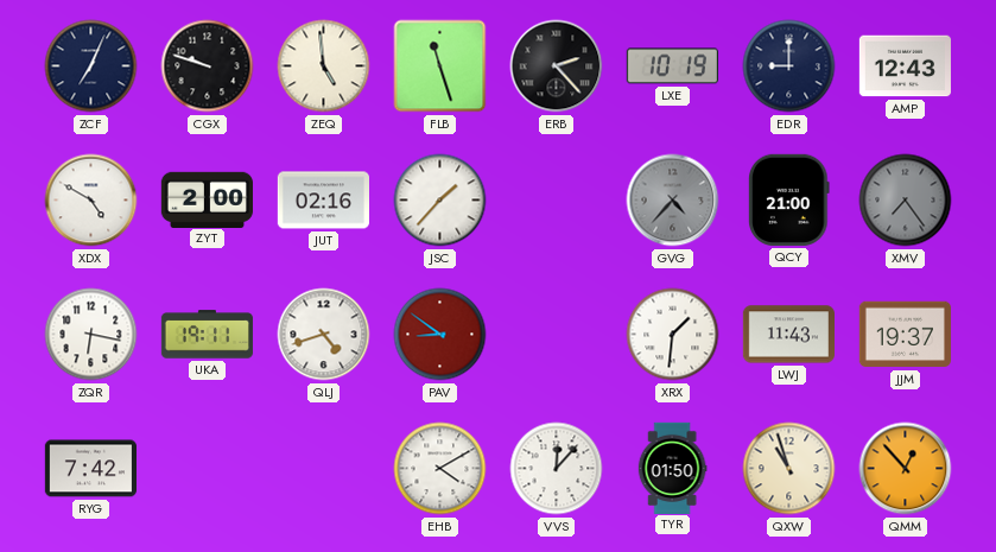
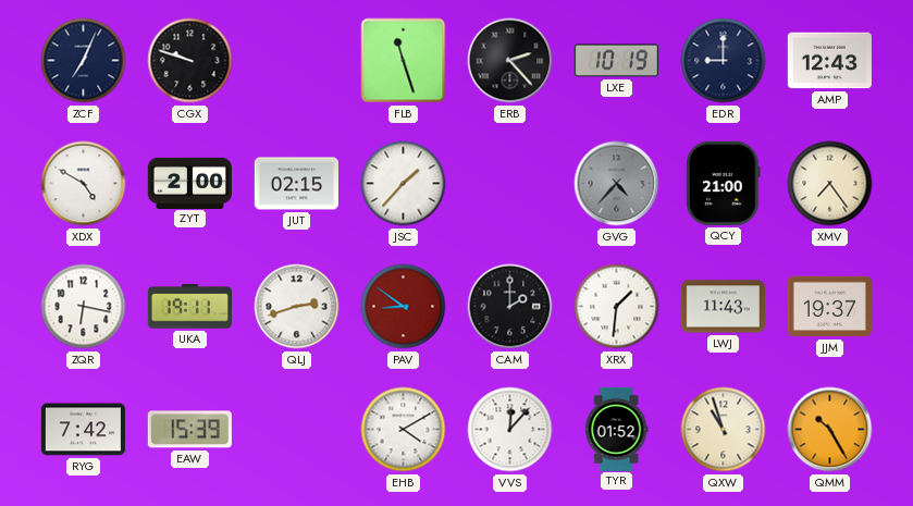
ZEQ: 4:59 -> none
JUT: 02:16 -> 02:15
XMV dial: grey -> cream
QLJ: 4:42 -> 2:42
CAM: none -> 2:00
EAW: none -> 15:39
TYR: 01:50 -> 01:52
QMM: 12:53 -> 10:25
